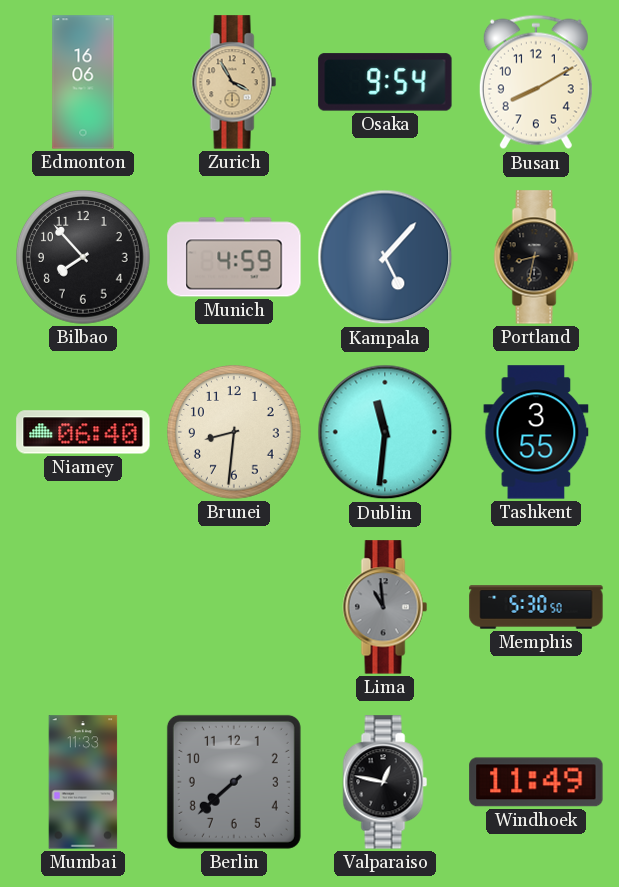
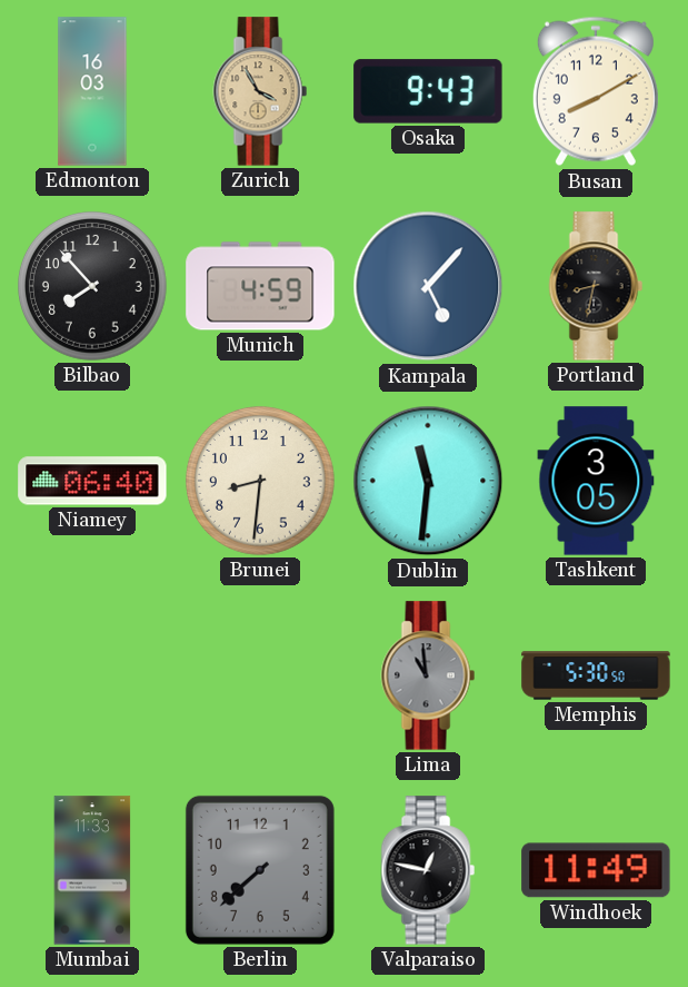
Edmonton: 16:06 -> 16:03
Osaka: 9:54 -> 9:43
Tashkent: 3:55 -> 3:05
